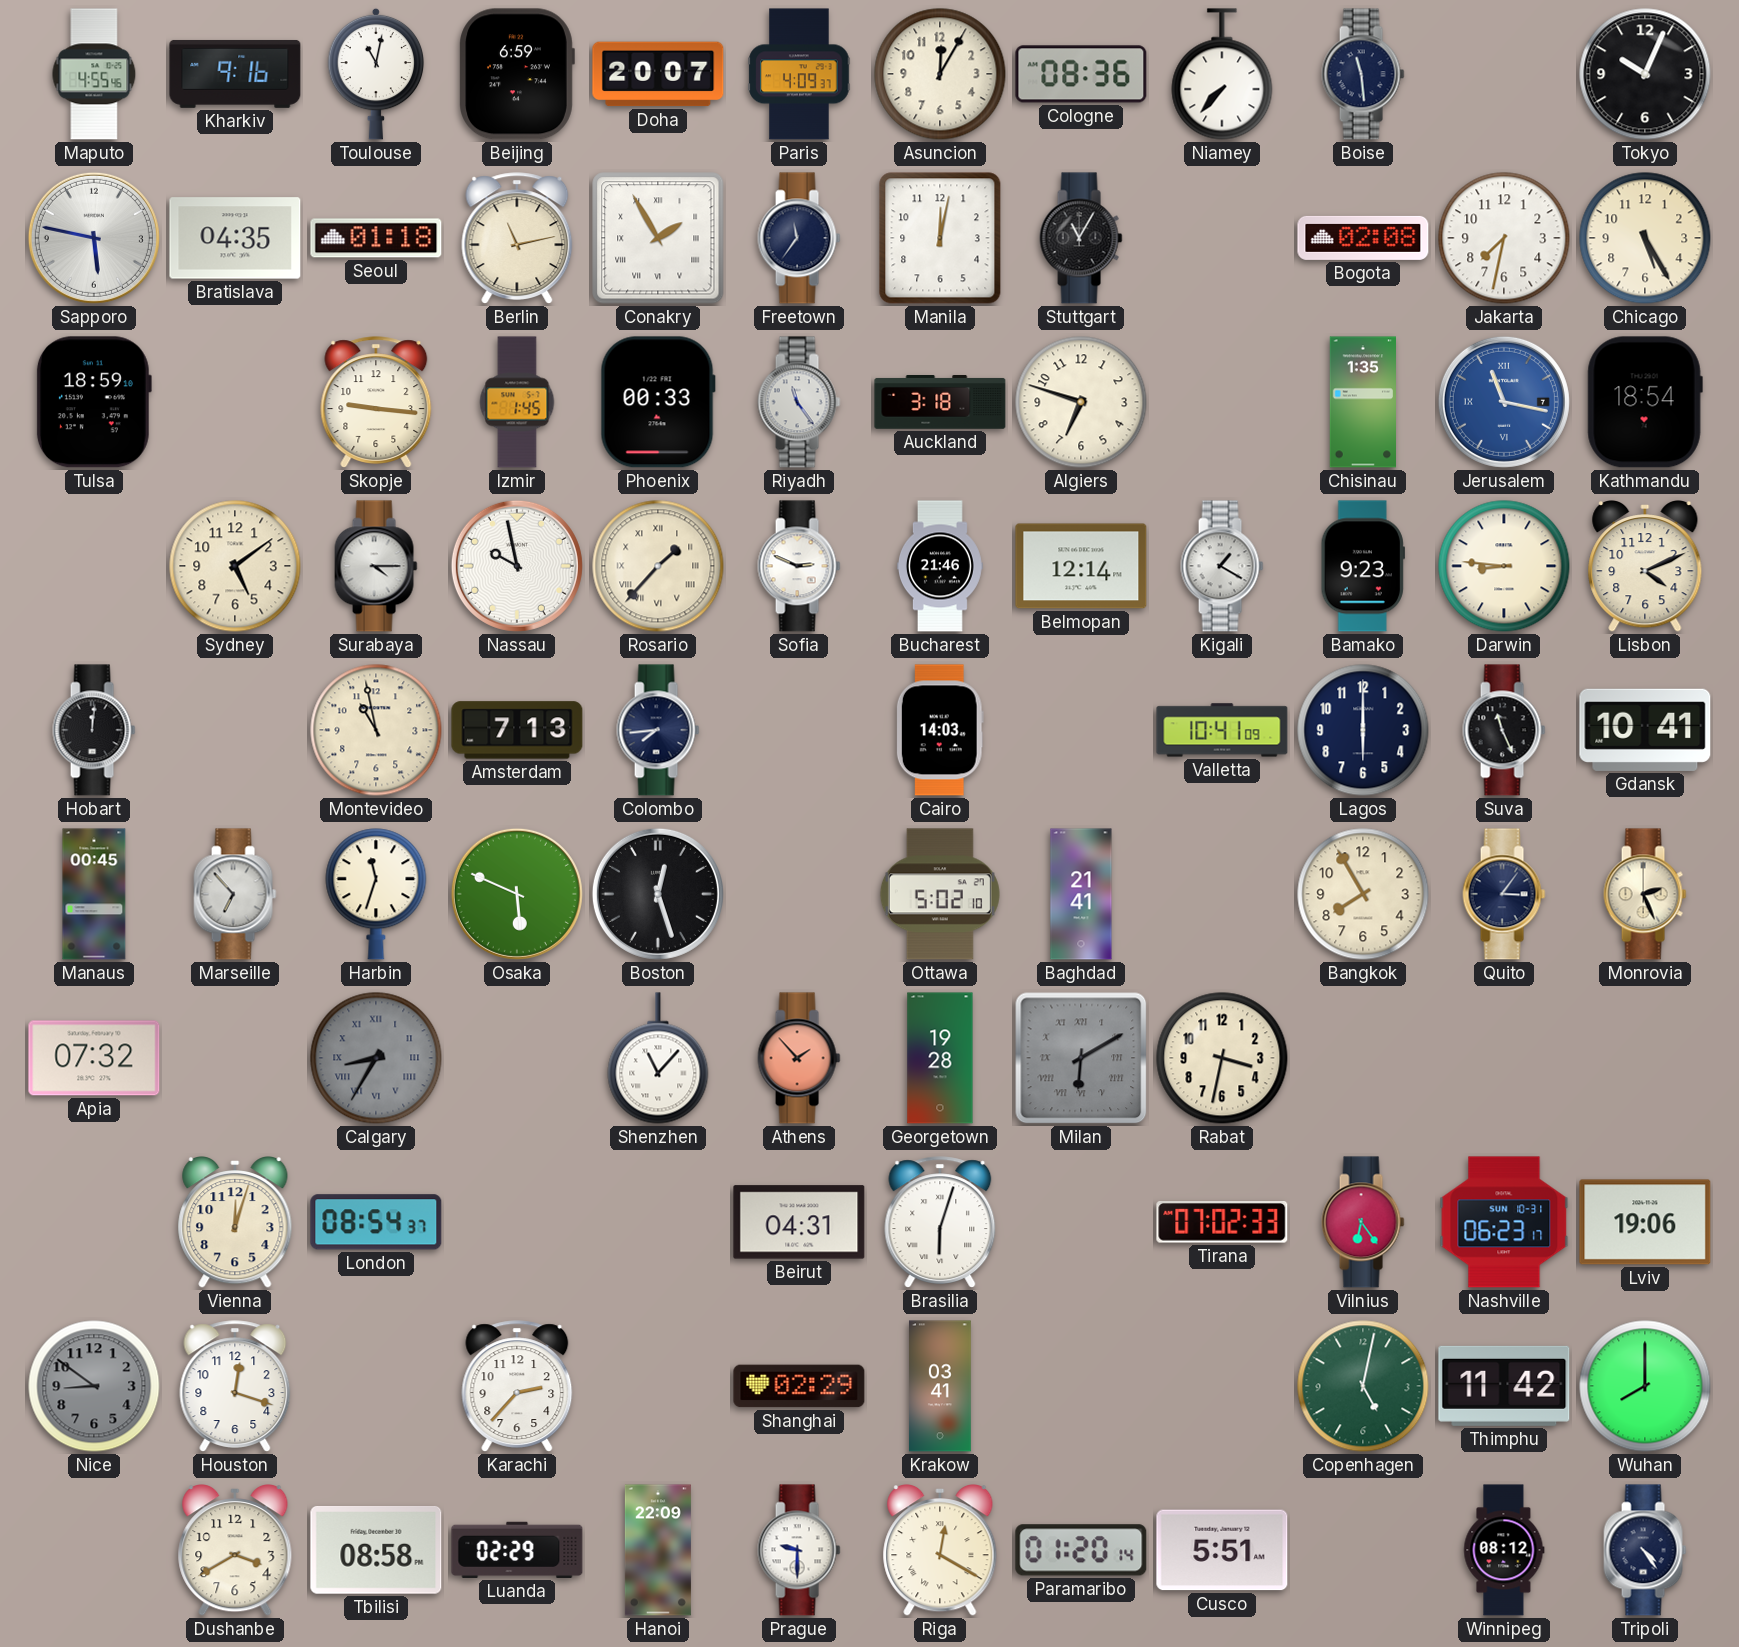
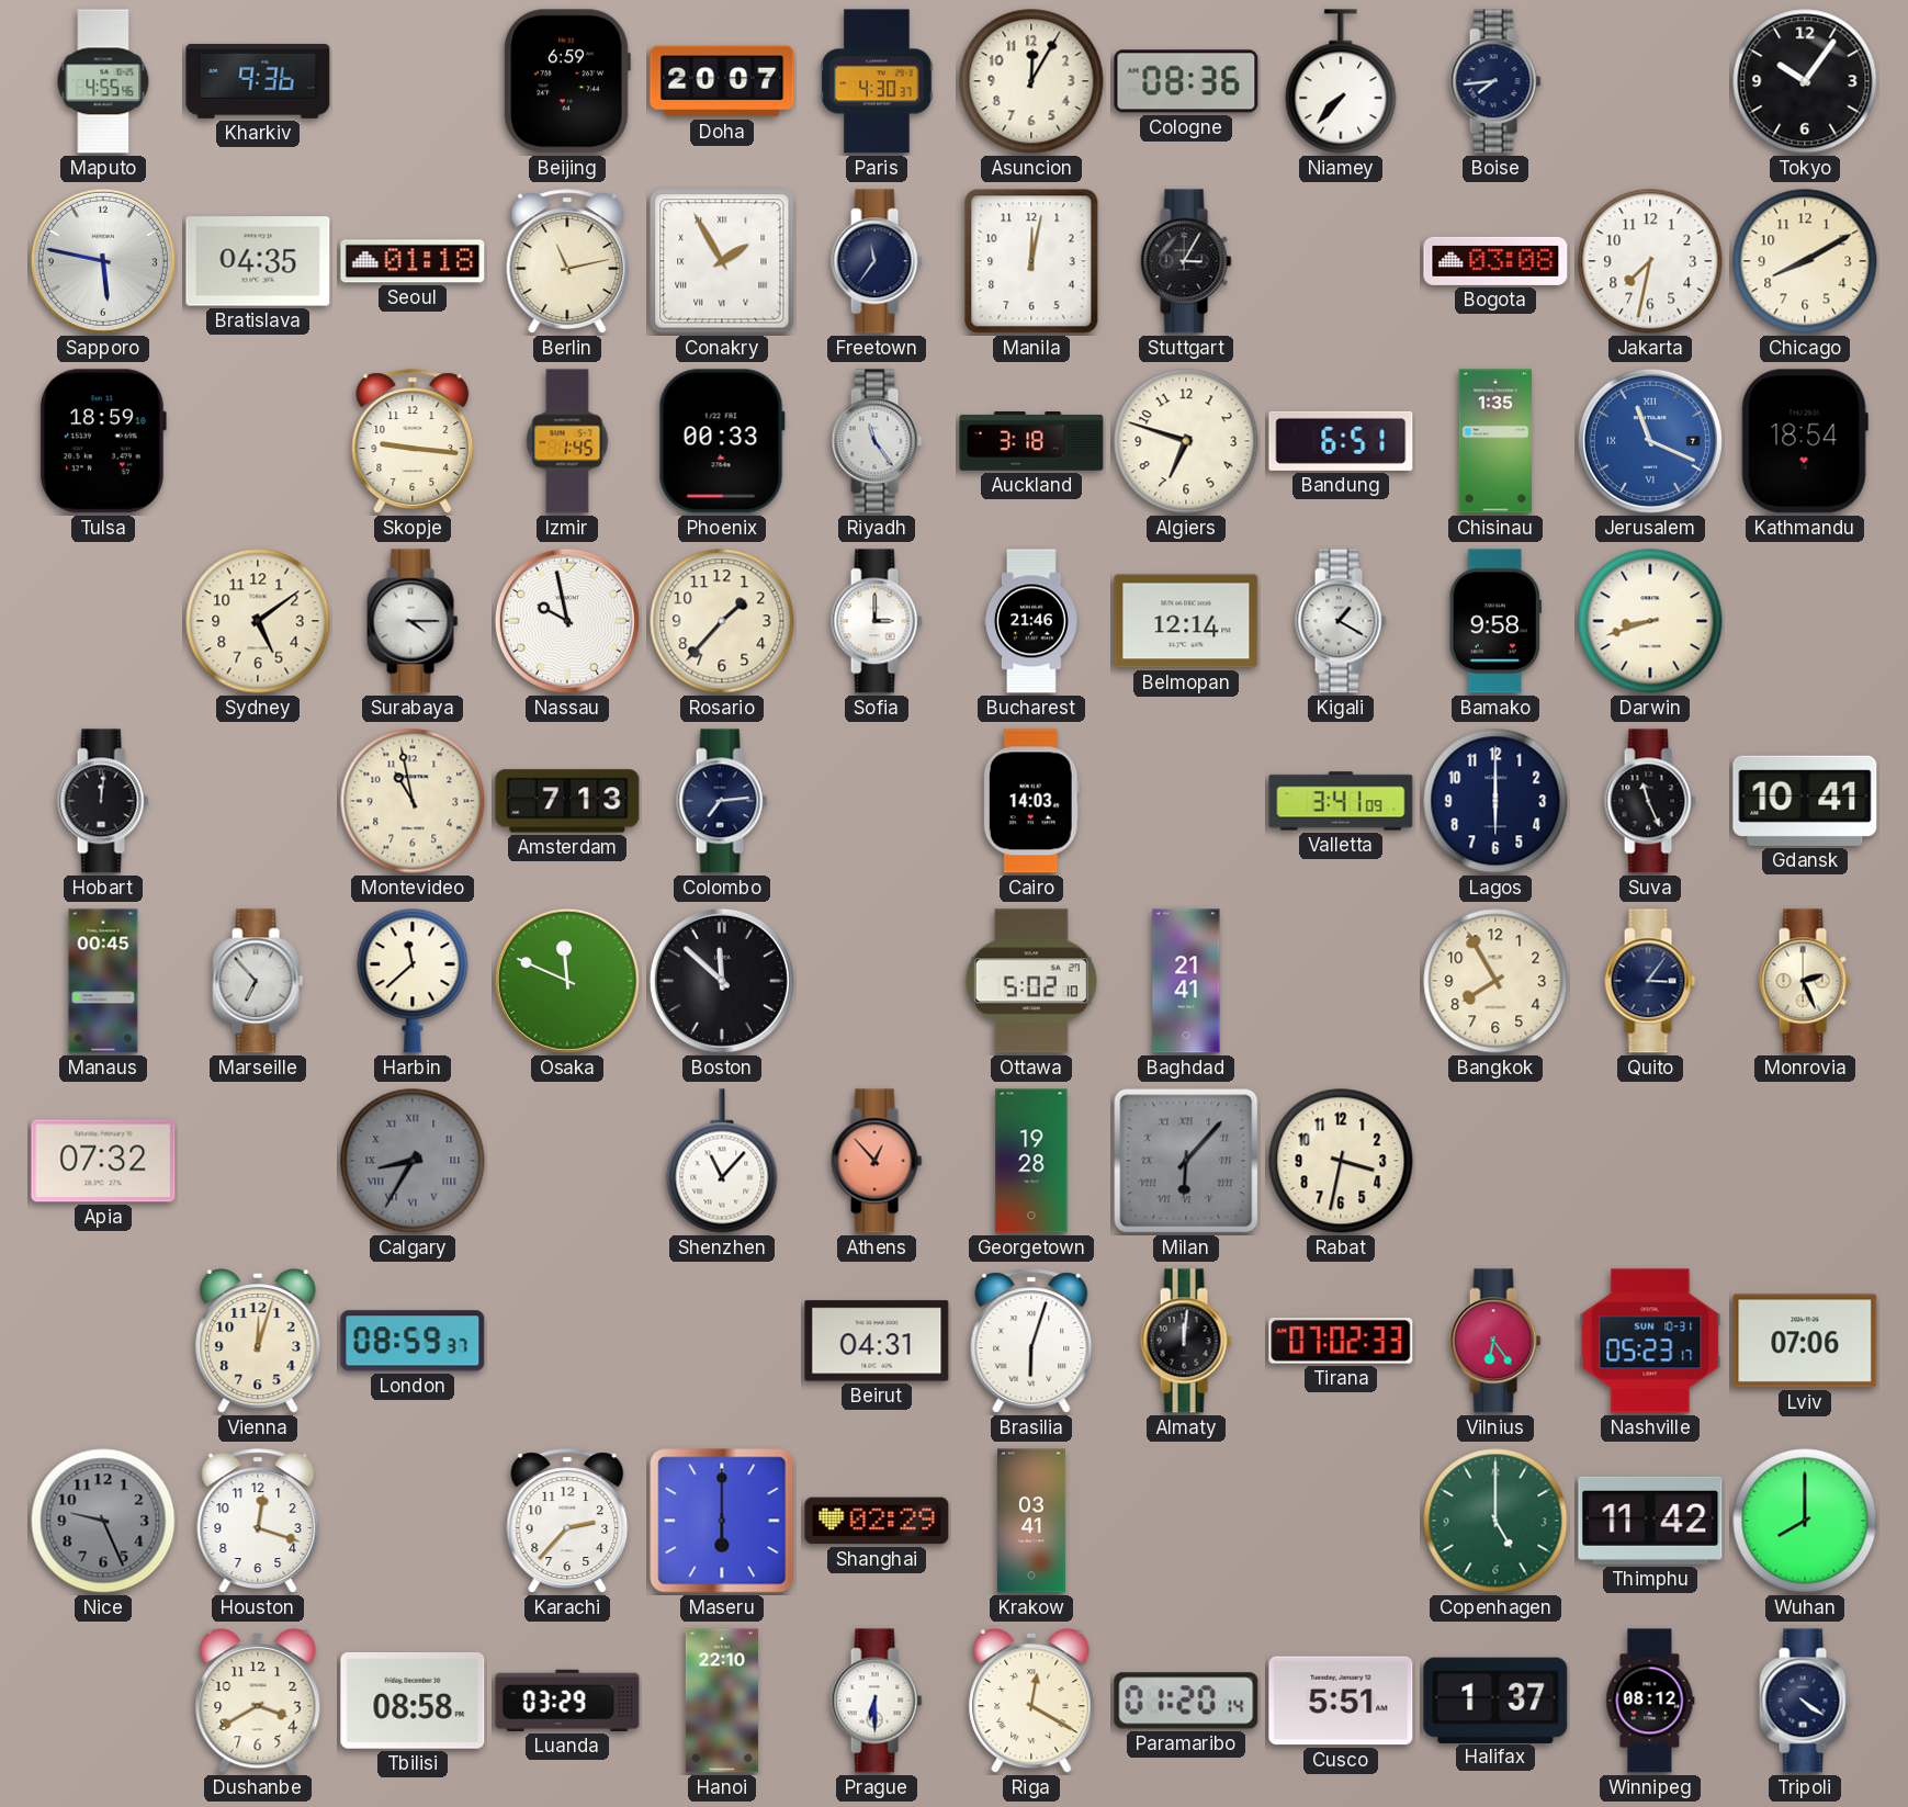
Kharkiv: 9:16 -> 9:36
Toulouse: 11:02 -> none
Paris: 4:09 -> 4:30
Boise: 11:29 -> 7:44
Tokyo: 10:04 -> 10:06
Stuttgart: 11:05 -> 3:05
Bogota: 02:08 -> 03:08
Chicago: 5:25 -> 8:10
Bandung: none -> 6:51
Jerusalem: 11:17 -> 11:19
Rosario numerals: Roman -> Arabic
Sofia: 2:49 -> 3:00
Bamako: 9:23 -> 9:58
Darwin: 8:46 -> 8:42
Lisbon: 4:11 -> none
Colombo: 7:44 -> 7:14
Valletta: 10:41 -> 3:41
Harbin: 11:33 -> 11:38
Osaka: 5:49 -> 11:49
Boston: 12:27 -> 11:52
Athens: 1:53 -> 12:53
Milan: 6:10 -> 6:07
London: 08:54 -> 08:59
Almaty: none -> 12:01
Nashville: 06:23 -> 05:23
Lviv: 19:06 -> 07:06
Nice: 8:51 -> 9:26
Maseru: none -> 6:00
Copenhagen: 5:02 -> 5:00
Luanda: 02:29 -> 03:29
Hanoi: 22:09 -> 22:10
Prague: 9:30 -> 6:30
Halifax: none -> 1:37
Tripoli: 4:24 -> 4:21
